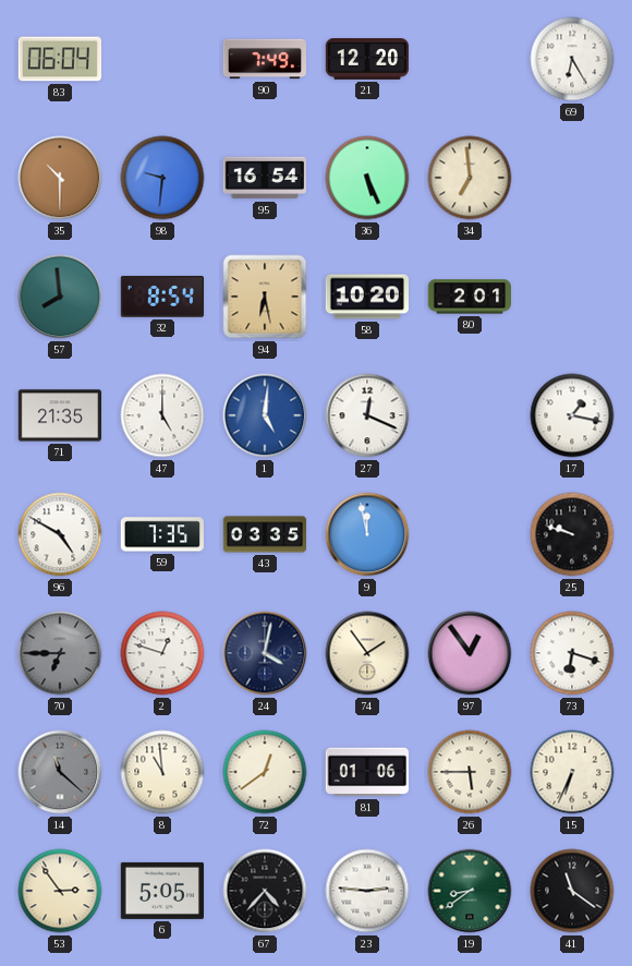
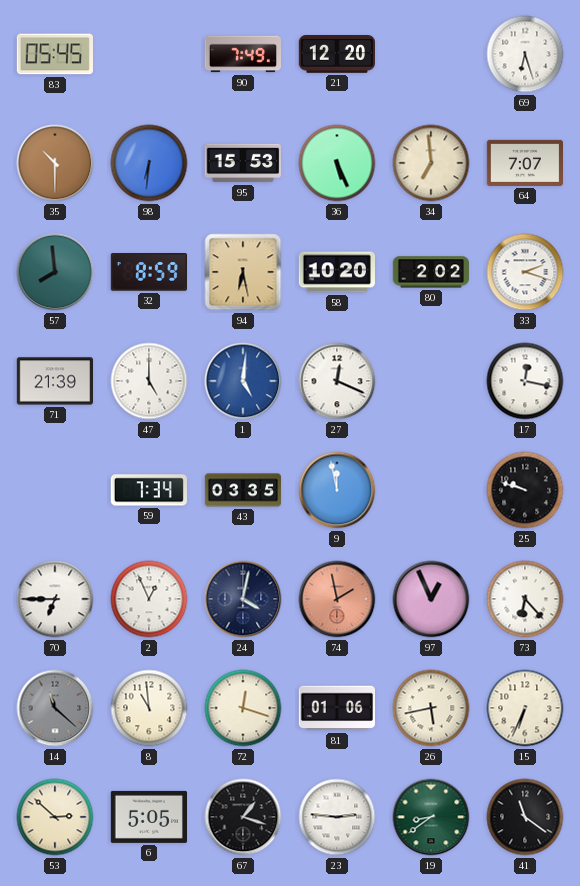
83: 06:04 -> 05:45
69: 6:25 -> 6:27
98: 9:31 -> 6:31
95: 16:54 -> 15:53
64: none -> 7:07
32: 8:54 -> 8:59
80: 2:01 -> 2:02
33: none -> 2:18
71: 21:35 -> 21:39
17: 1:17 -> 12:17
96: 4:50 -> none
59: 7:35 -> 7:34
70 dial: grey -> white
2: 12:48 -> 12:56
74: 1:54 -> 1:58
74 dial: cream -> salmon
97: 12:54 -> 12:56
73: 6:18 -> 6:23
72: 12:39 -> 12:18
26: 5:45 -> 5:43
53: 2:54 -> 2:52
67: 4:37 -> 1:18
